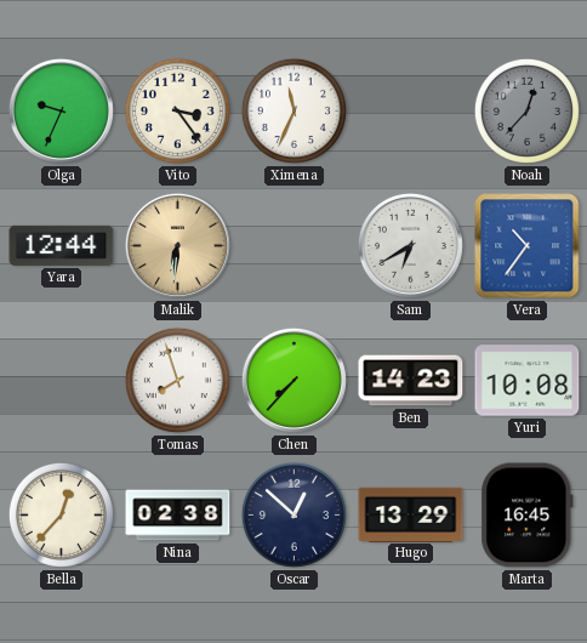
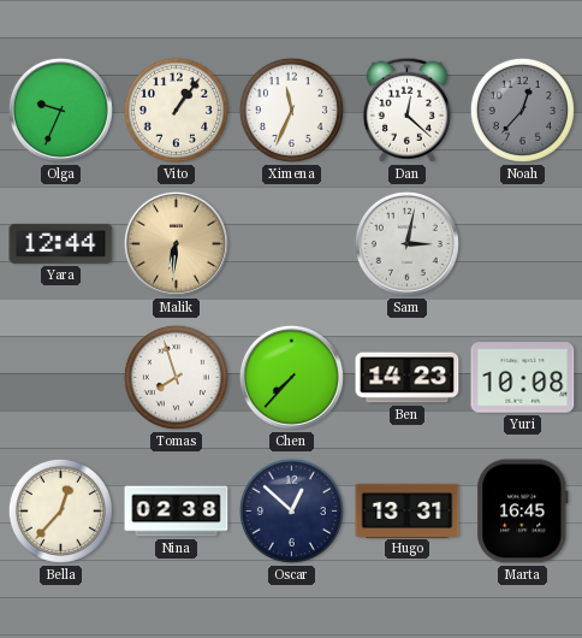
Vito: 3:24 -> 1:06
Dan: none -> 12:22
Sam: 6:40 -> 3:02
Vera: 10:36 -> none
Hugo: 13:29 -> 13:31
